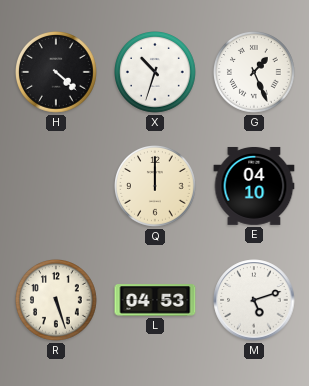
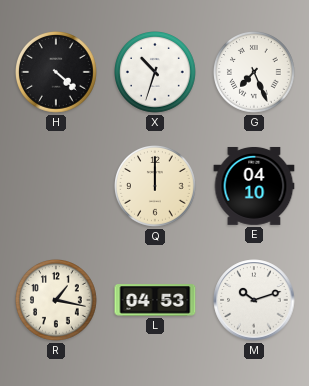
G: 1:26 -> 7:26
R: 5:27 -> 1:17
M: 5:12 -> 10:12
